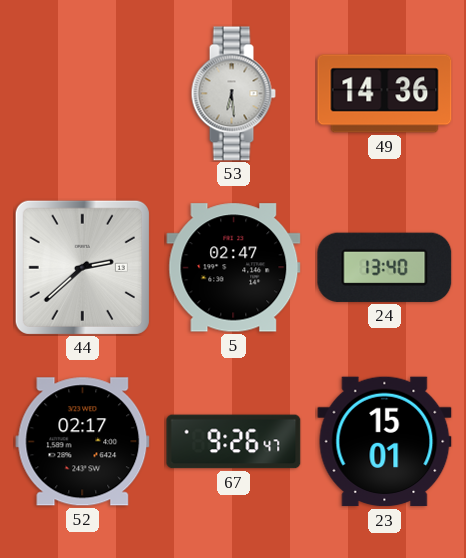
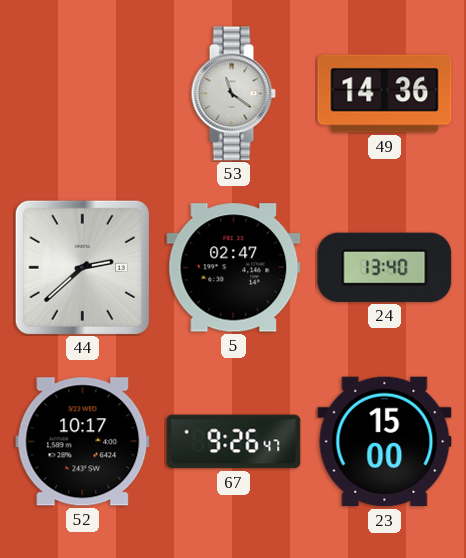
53: 6:29 -> 11:21
52: 02:17 -> 10:17
23: 15:01 -> 15:00
